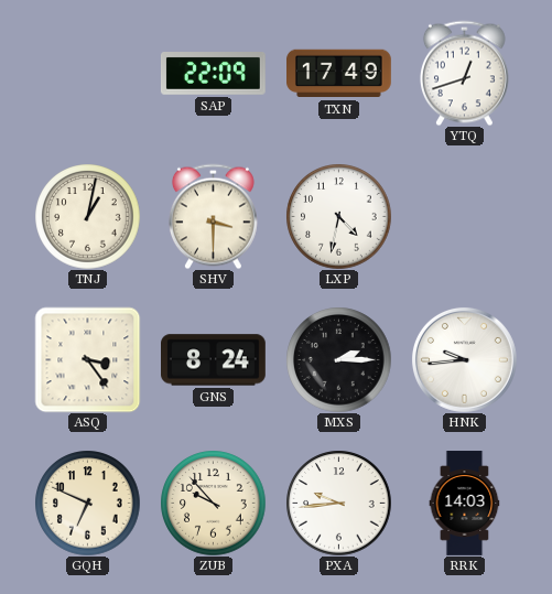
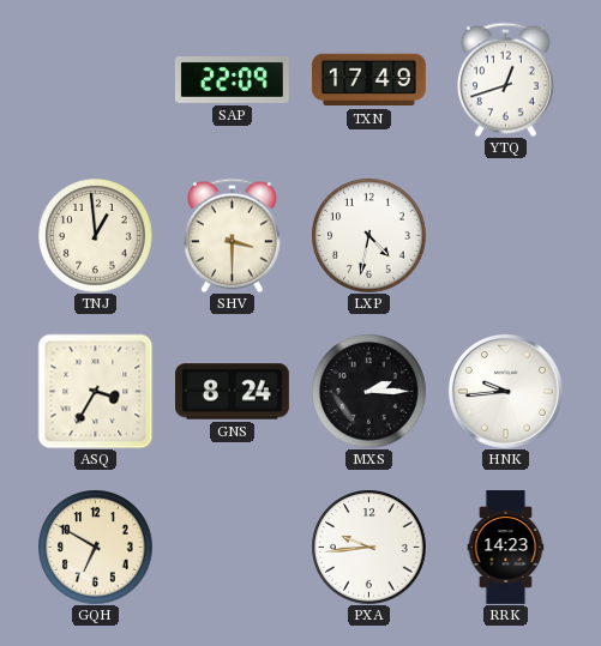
TNJ: 1:02 -> 12:59
ASQ: 3:24 -> 3:35
GQH: 6:49 -> 6:50
ZUB: 9:53 -> none
RRK: 14:03 -> 14:23
